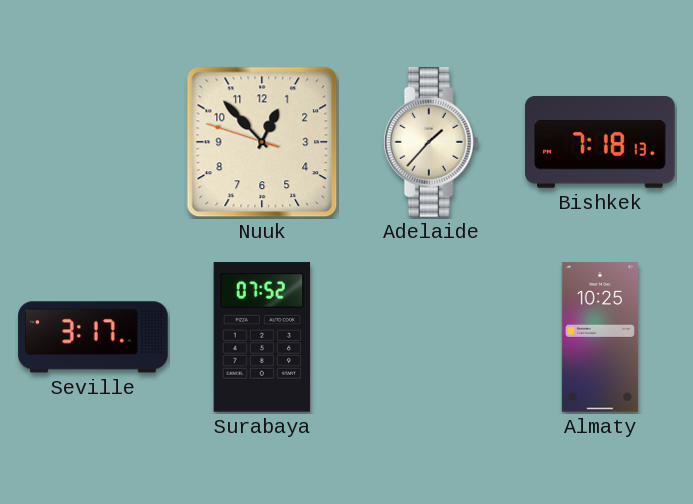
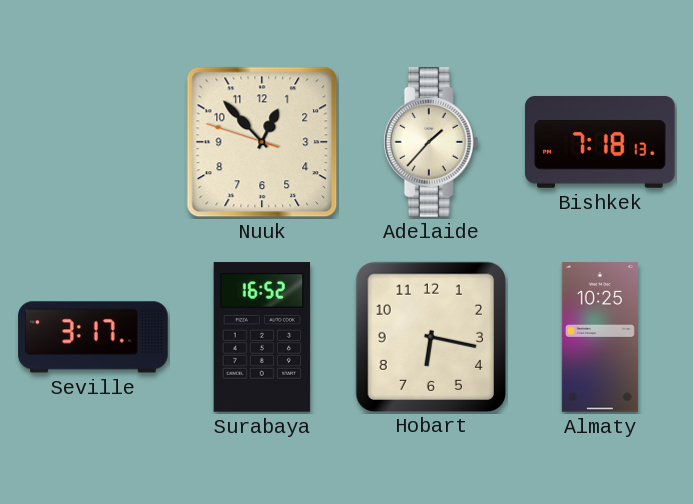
Surabaya: 07:52 -> 16:52
Hobart: none -> 6:17
